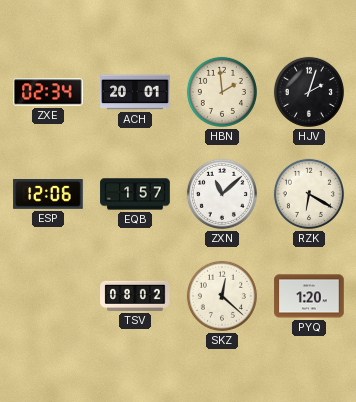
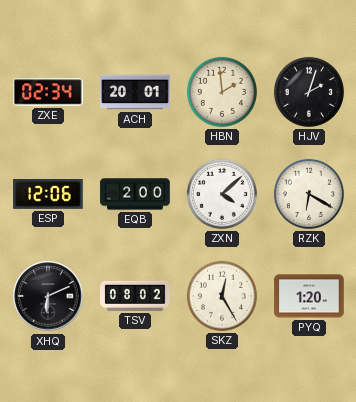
EQB: 1:57 -> 2:00
ZXN: 11:08 -> 4:08
XHQ: none -> 6:11
SKZ: 12:22 -> 12:25
